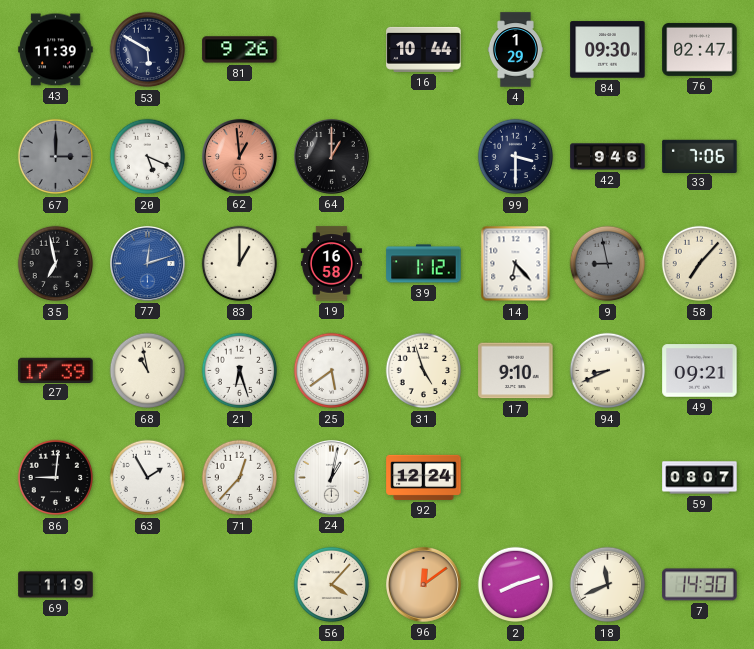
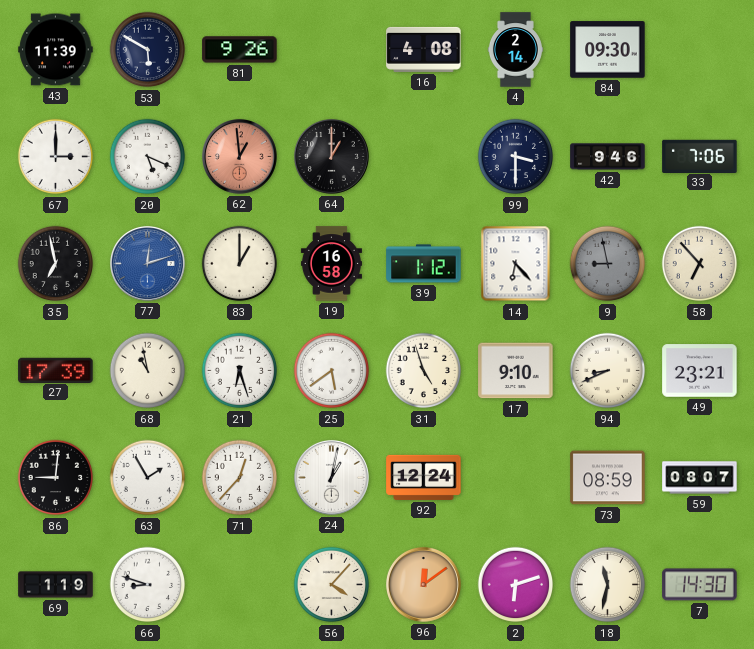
16: 10:44 -> 4:08
4: 1:29 -> 2:14
76: 02:47 -> none
67 dial: grey -> white
58: 7:07 -> 6:53
49: 09:21 -> 23:21
73: none -> 08:59
66: none -> 8:48
2: 8:12 -> 6:12
18: 11:41 -> 11:32
